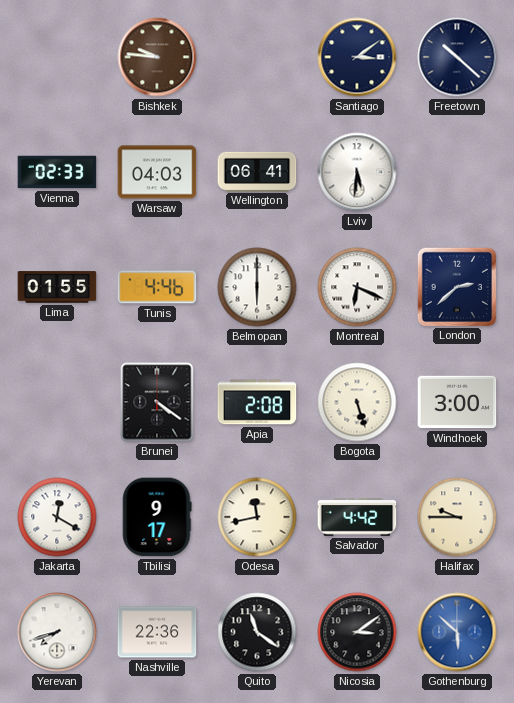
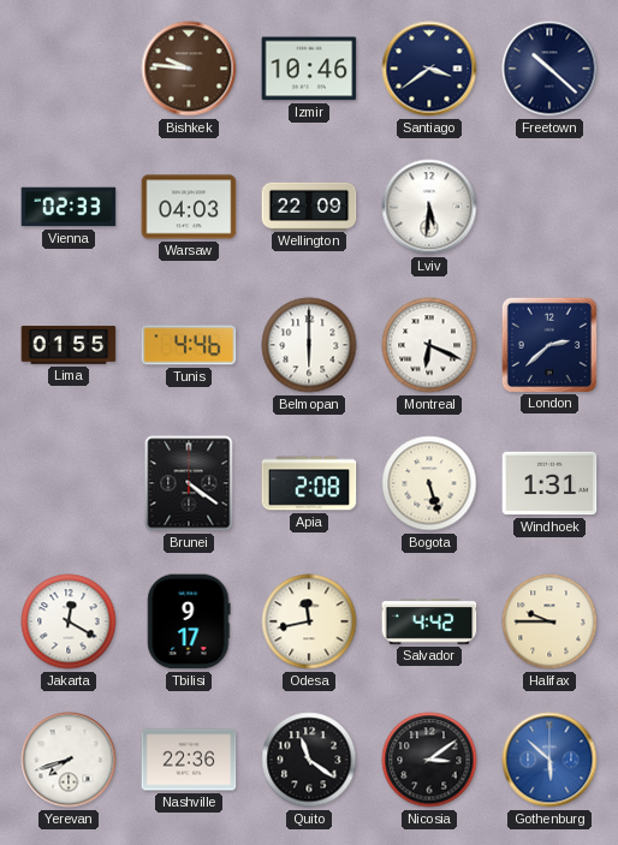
Izmir: none -> 10:46
Santiago: 3:09 -> 3:39
Wellington: 06:41 -> 22:09
Windhoek: 3:00 -> 1:31
